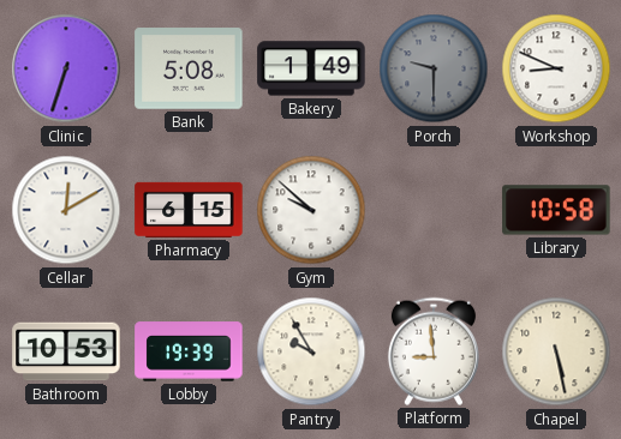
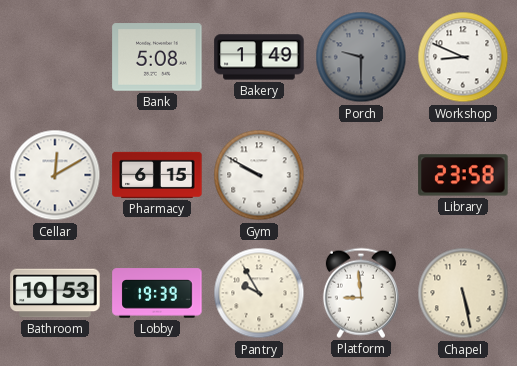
Clinic: 6:33 -> none
Gym: 9:52 -> 9:50
Library: 10:58 -> 23:58
